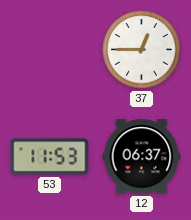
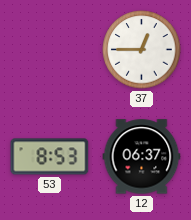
53: 11:53 -> 8:53
